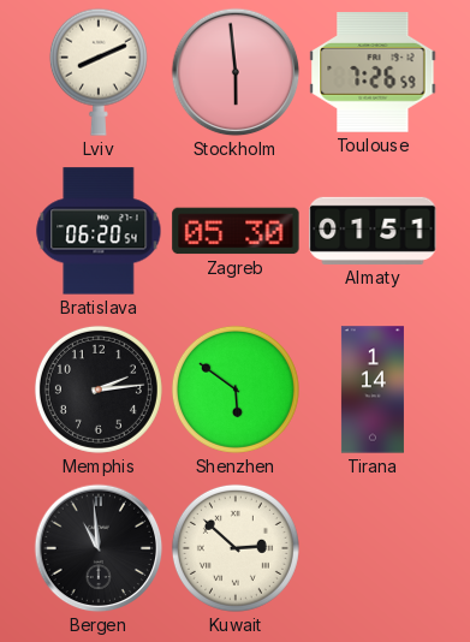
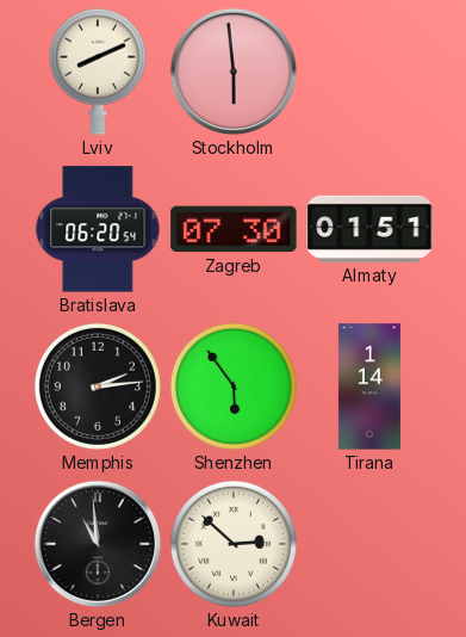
Toulouse: 7:26 -> none
Zagreb: 05:30 -> 07:30
Shenzhen: 5:51 -> 5:54
